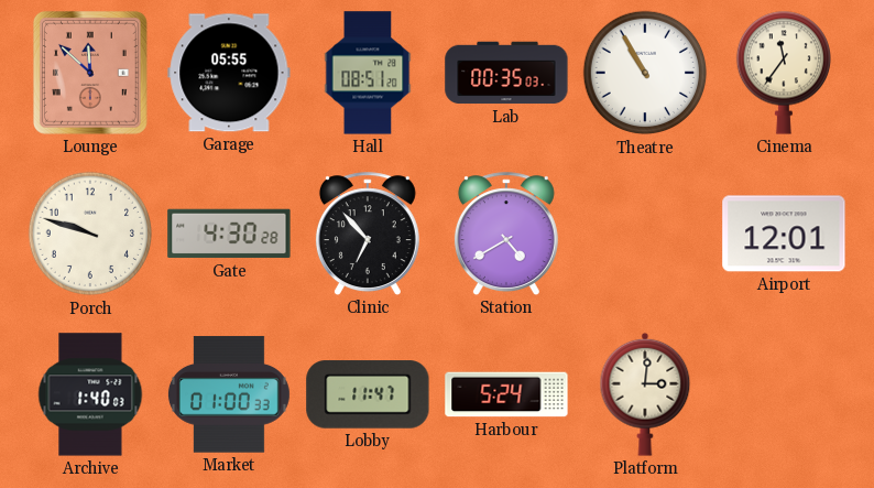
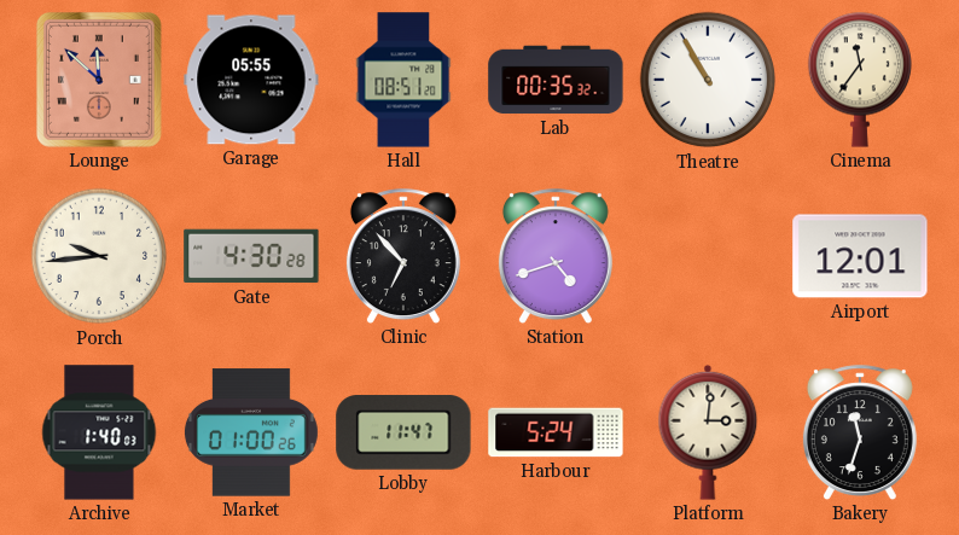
Lab: 00:35:03 -> 00:35:32
Porch: 9:48 -> 9:44
Station: 4:40 -> 4:42
Market: 01:00:33 -> 01:00:26
Bakery: none -> 11:33
